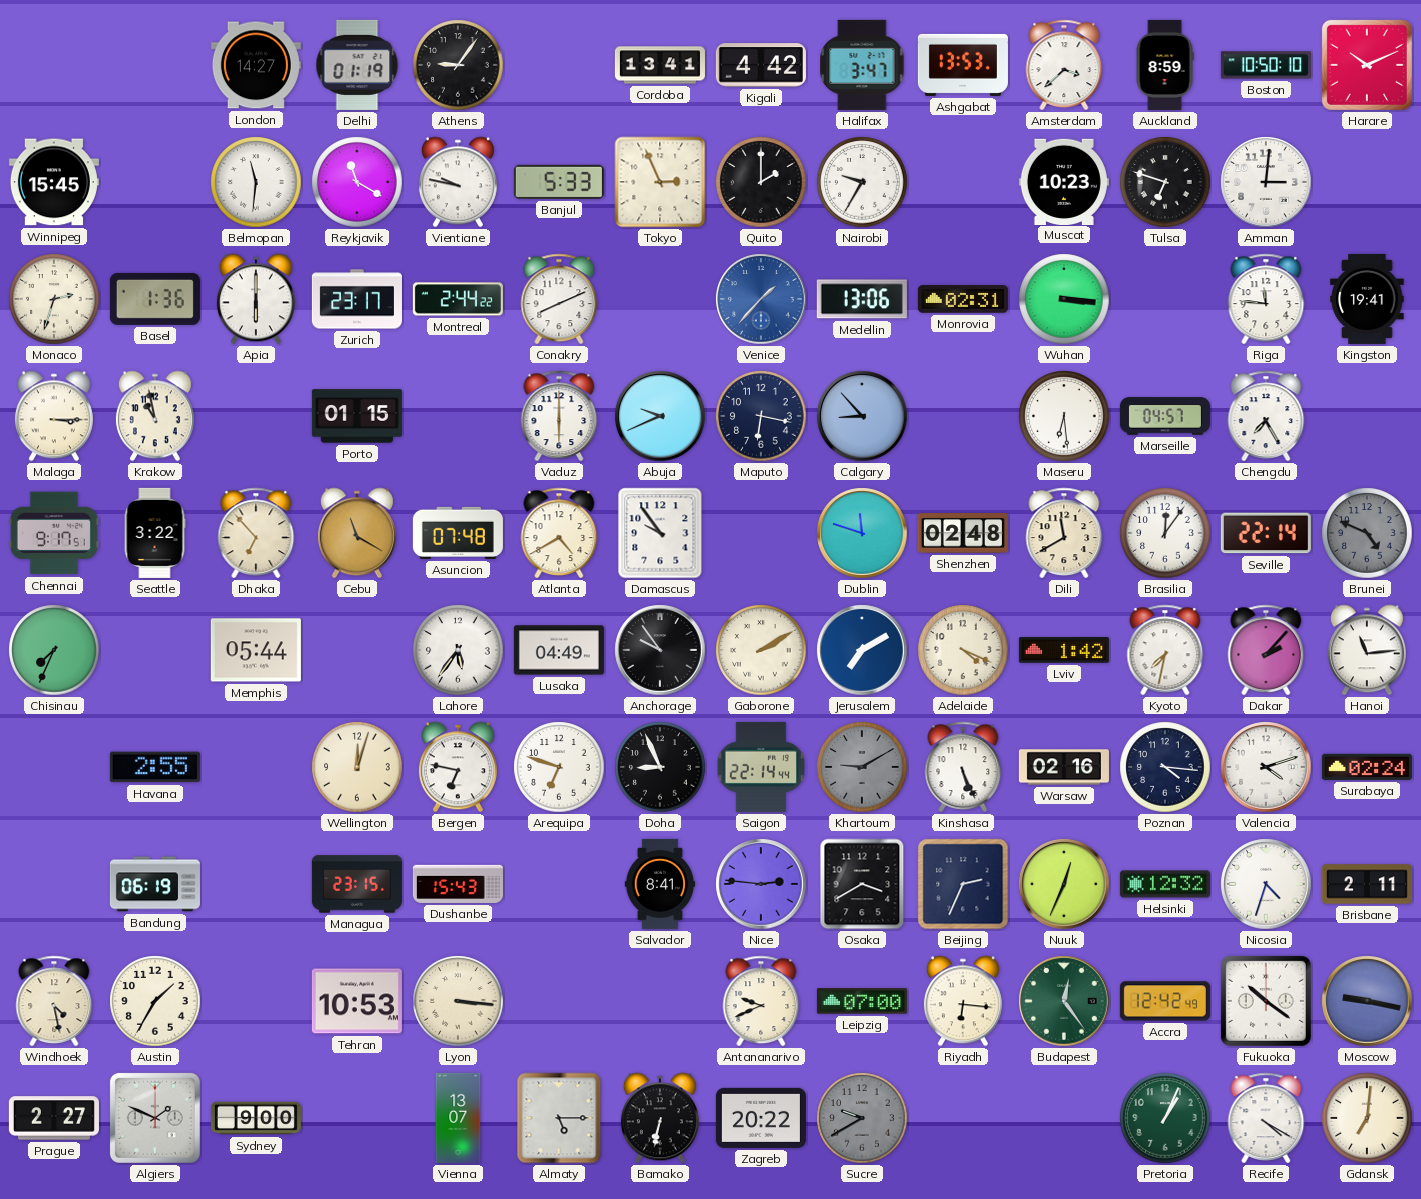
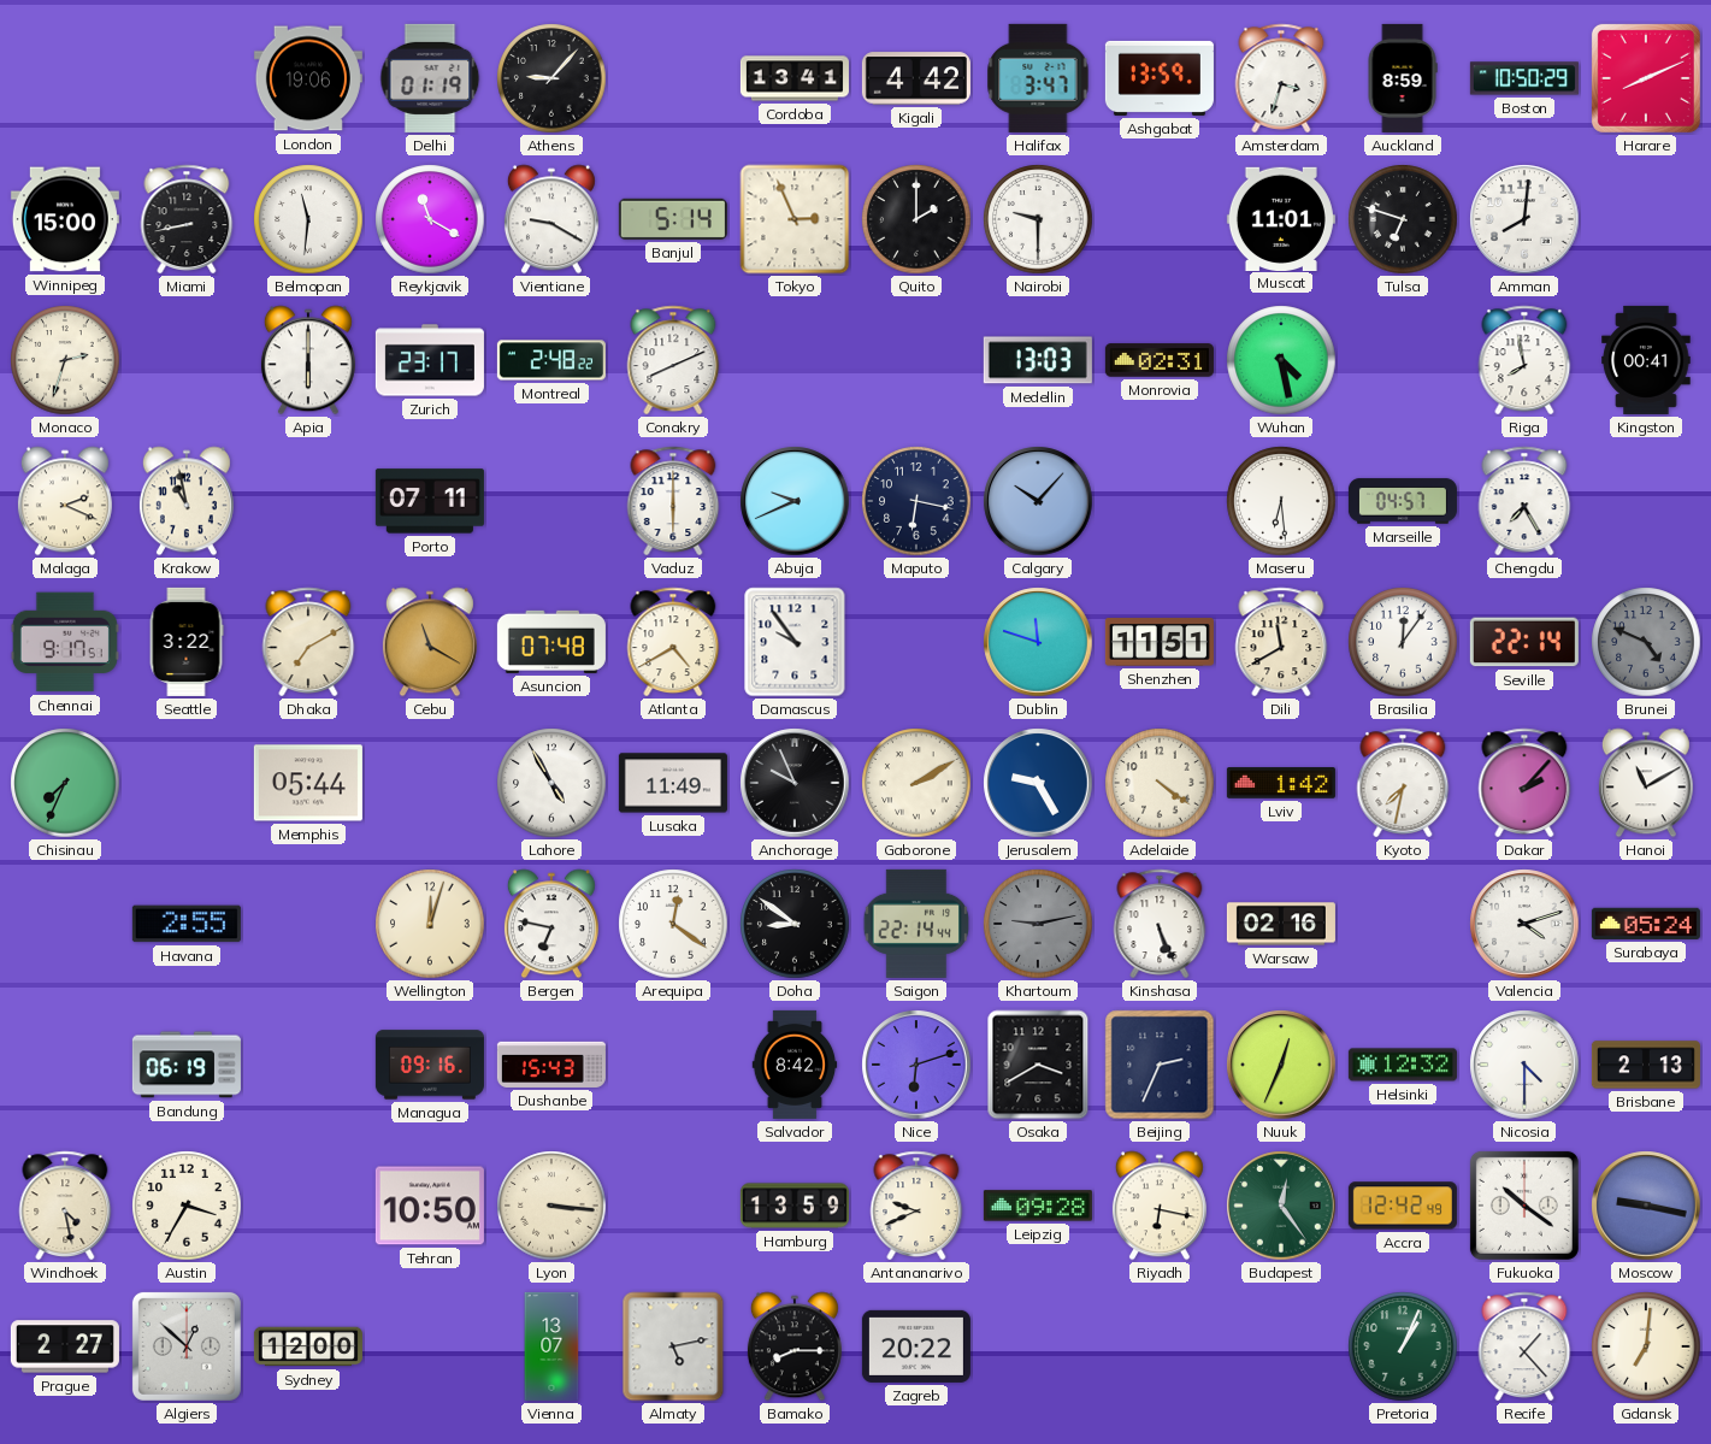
London: 14:27 -> 19:06
Athens: 9:06 -> 9:07
Ashgabat: 13:53 -> 13:59
Amsterdam: 3:38 -> 3:33
Boston: 10:50:10 -> 10:50:29
Harare: 10:11 -> 8:11
Winnipeg: 15:45 -> 15:00
Miami: none -> 8:43
Vientiane: 9:47 -> 9:20
Banjul: 5:33 -> 5:14
Nairobi: 9:35 -> 9:30
Muscat: 10:23 -> 11:01
Amman: 3:01 -> 8:01
Basel: 1:36 -> none
Montreal: 2:44 -> 2:48
Venice: 1:37 -> none
Medellin: 13:06 -> 13:03
Wuhan: 3:16 -> 4:28
Riga: 11:46 -> 7:58
Kingston: 19:41 -> 00:41
Malaga: 3:15 -> 2:19
Porto: 01:15 -> 07:11
Calgary: 8:53 -> 10:07
Dhaka: 6:53 -> 7:10
Shenzhen: 02:48 -> 11:51
Lahore: 5:36 -> 4:55
Lusaka: 04:49 -> 11:49
Anchorage: 9:54 -> 9:56
Jerusalem: 7:10 -> 9:25
Adelaide: 4:19 -> 4:21
Hanoi: 11:14 -> 11:10
Arequipa: 6:48 -> 12:21
Doha: 8:56 -> 8:51
Khartoum: 9:10 -> 9:13
Poznan: 4:16 -> none
Surabaya: 02:24 -> 05:24
Managua: 23:15 -> 09:16
Salvador: 8:41 -> 8:42
Nice: 2:46 -> 6:12
Nicosia: 4:33 -> 4:30
Brisbane: 2:11 -> 2:13
Austin: 1:35 -> 3:35
Tehran: 10:53 -> 10:50
Hamburg: none -> 13:59
Leipzig: 07:00 -> 09:28
Riyadh: 6:16 -> 6:17
Algiers: 1:49 -> 12:52
Sydney: 9:00 -> 12:00
Almaty: 5:15 -> 5:13
Bamako: 6:32 -> 8:15
Sucre: 9:40 -> none
Recife: 4:20 -> 1:23
